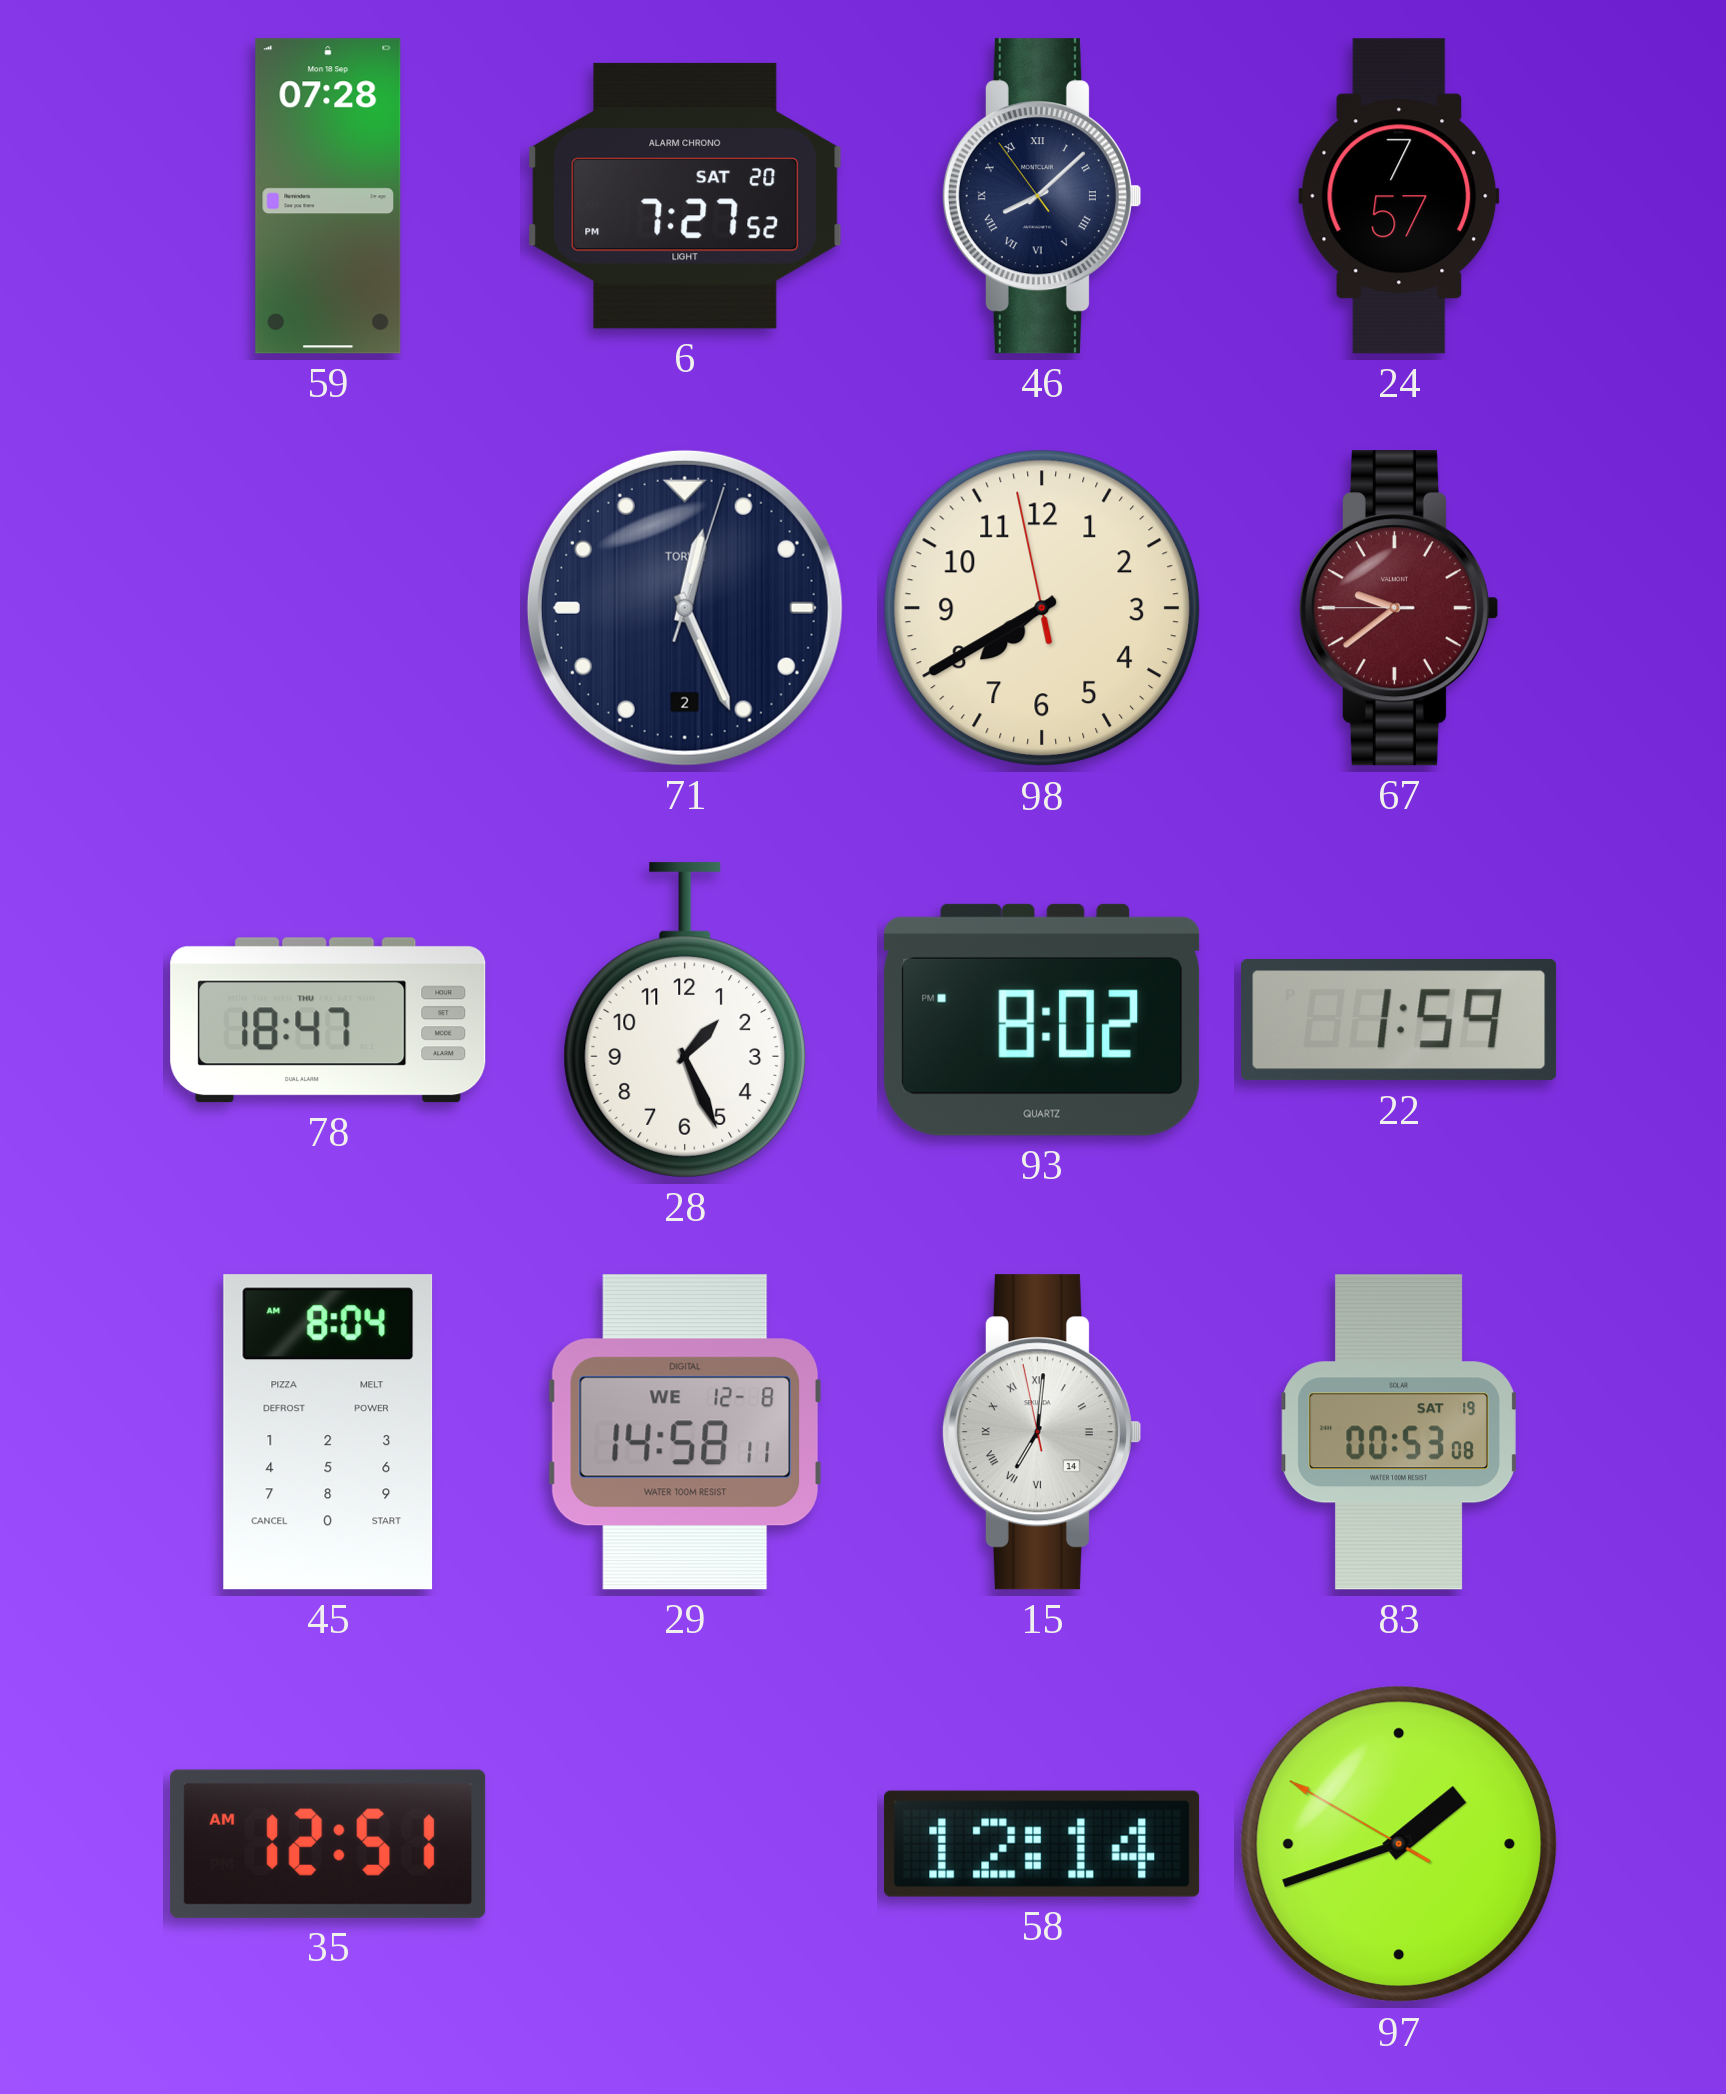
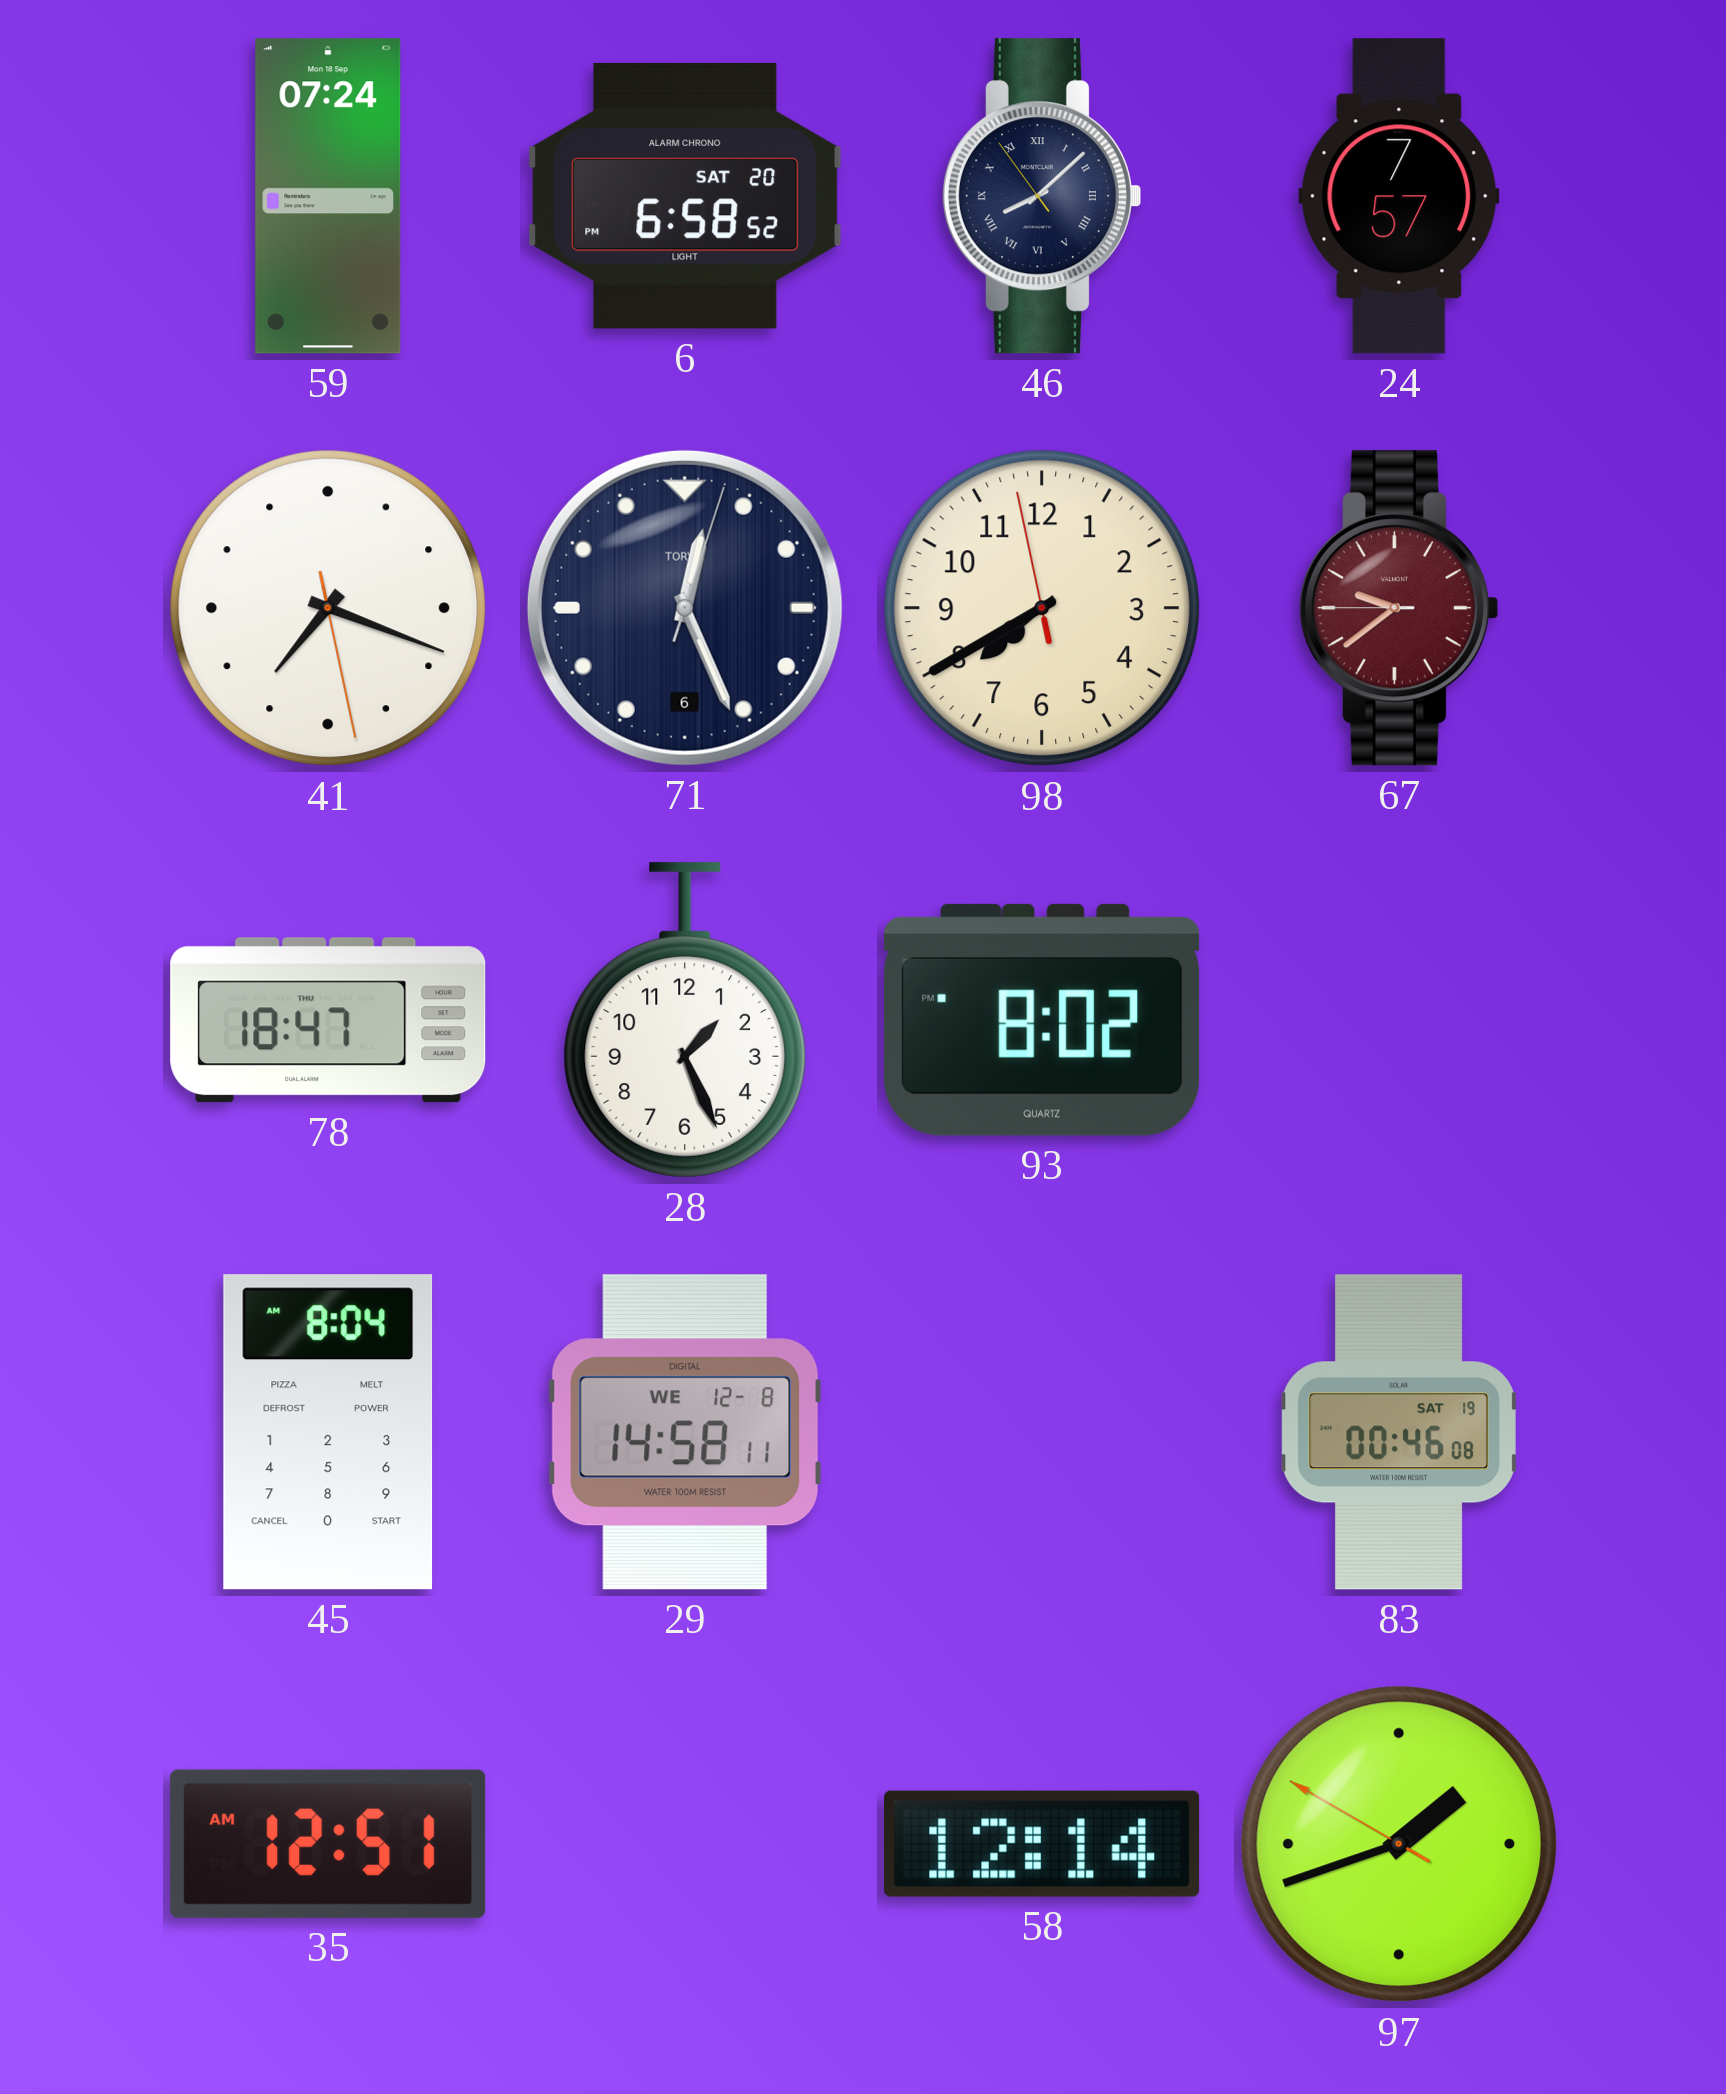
59: 07:28 -> 07:24
6: 7:27 -> 6:58
41: none -> 7:18
71 date: 2 -> 6
22: 1:59 -> none
15: 7:00 -> none
83: 00:53 -> 00:46
